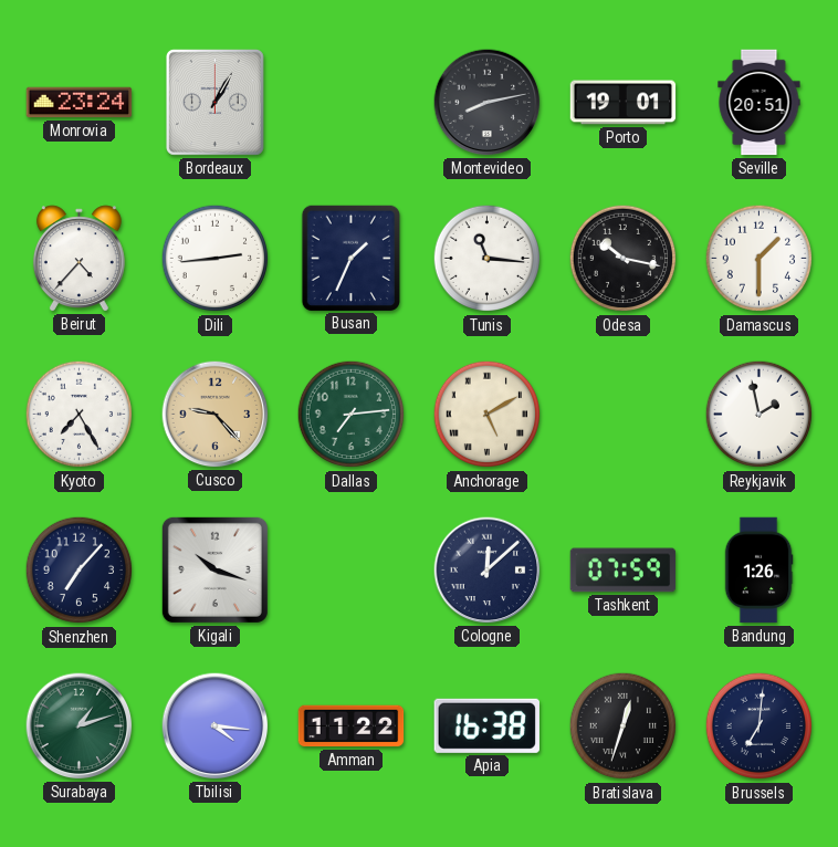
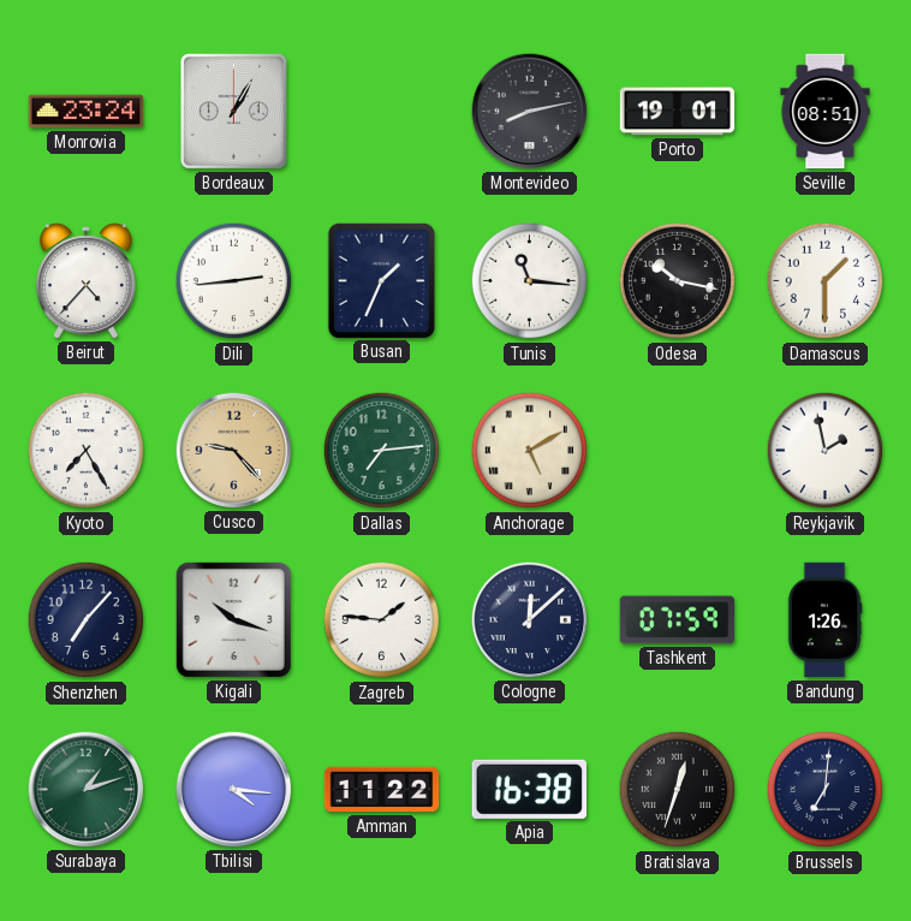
Seville: 20:51 -> 08:51
Zagreb: none -> 1:46
